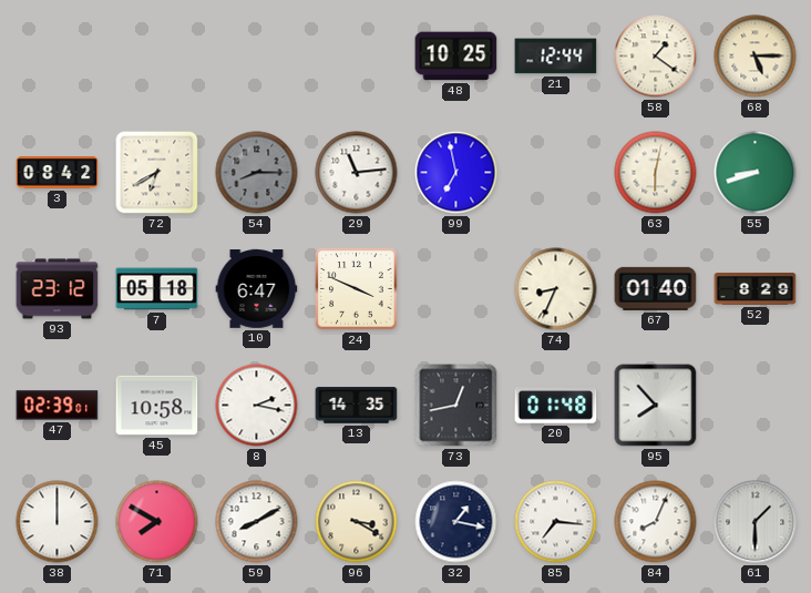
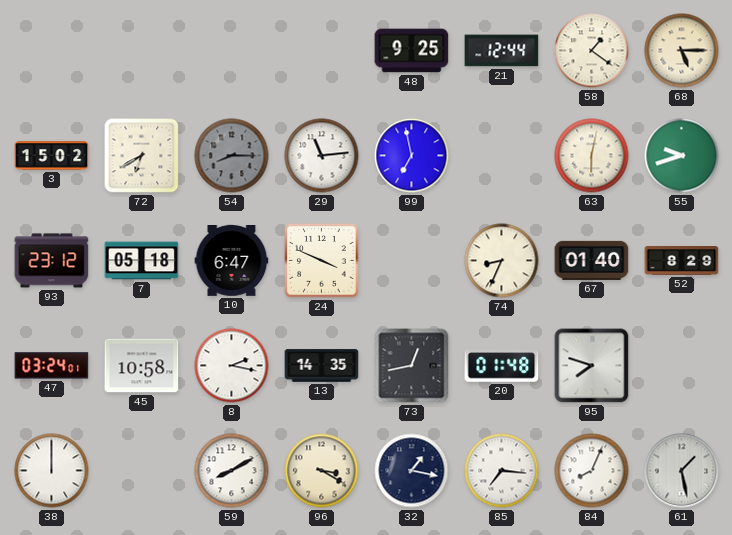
48: 10:25 -> 9:25
3: 08:42 -> 15:02
55: 8:42 -> 9:42
47: 02:39 -> 03:24
95: 7:53 -> 7:48
71: 7:50 -> none
61: 1:30 -> 1:28
